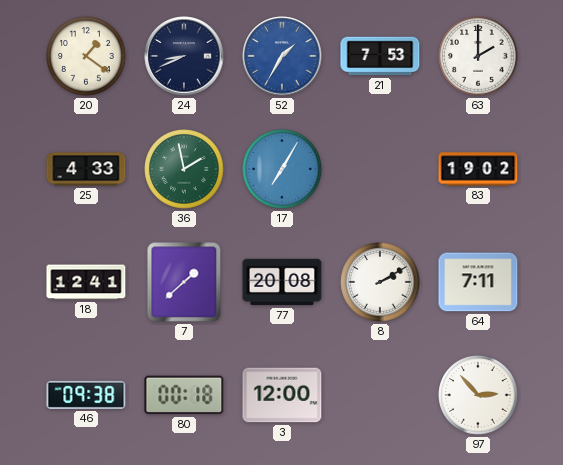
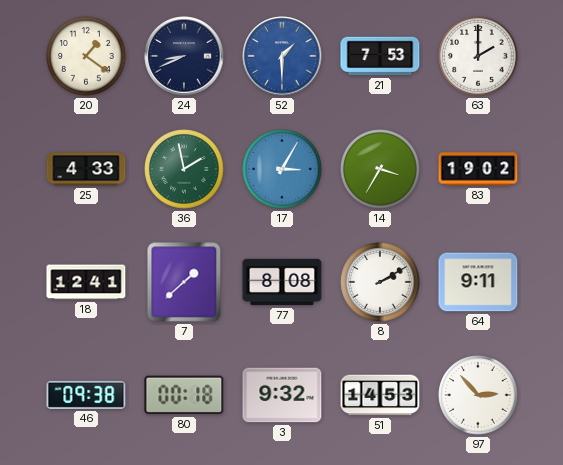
52: 1:35 -> 1:30
17: 7:05 -> 3:05
14: none -> 3:35
77: 20:08 -> 8:08
64: 7:11 -> 9:11
3: 12:00 -> 9:32
51: none -> 14:53
